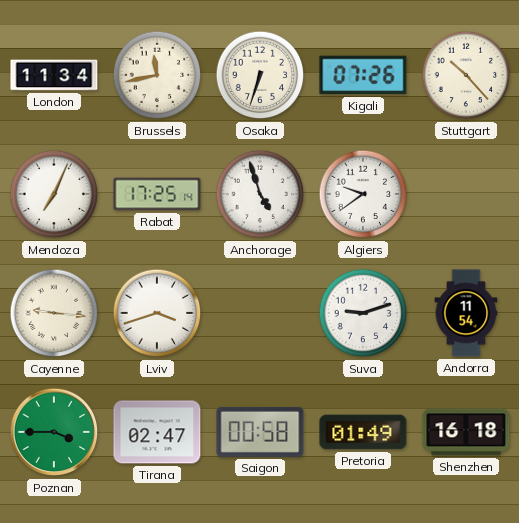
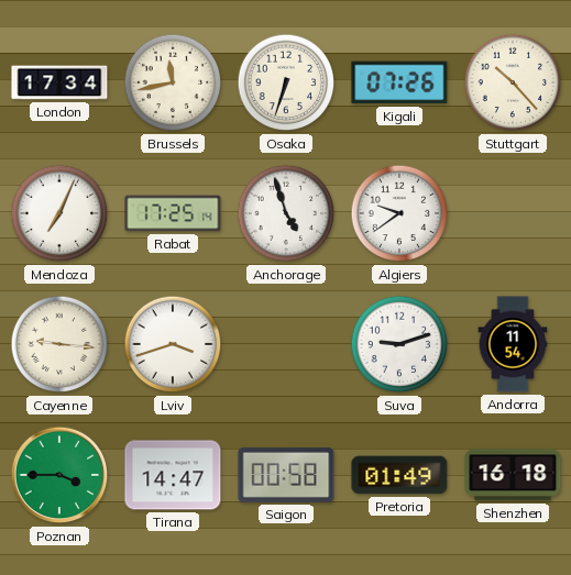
London: 11:34 -> 17:34
Tirana: 02:47 -> 14:47
